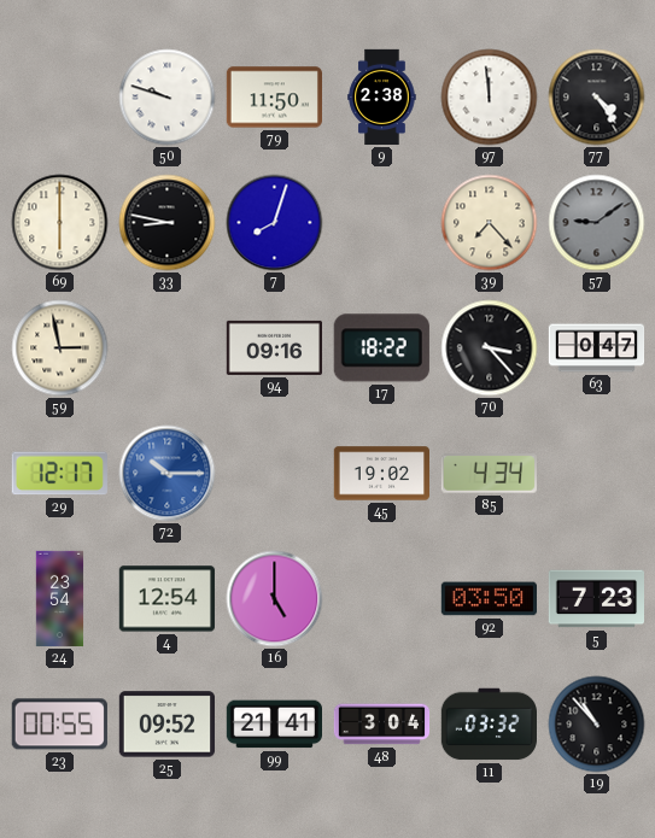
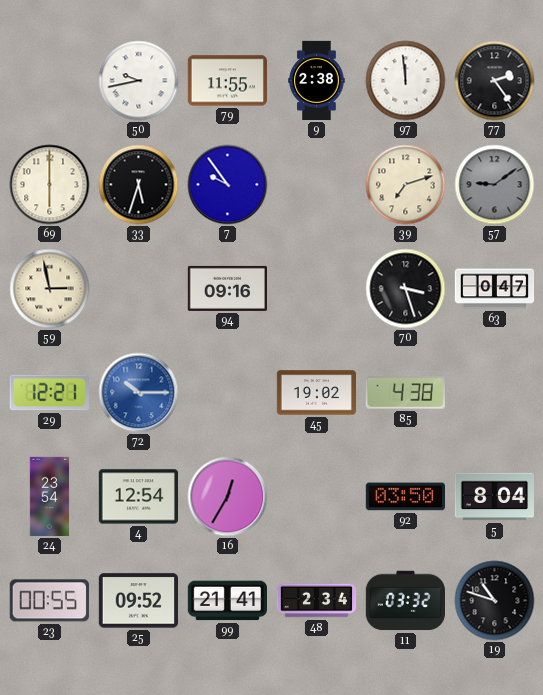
50: 9:48 -> 9:43
79: 11:50 -> 11:55
77: 4:24 -> 2:24
33: 8:47 -> 5:33
7: 8:03 -> 9:54
39: 7:23 -> 7:12
17: 18:22 -> none
70: 3:23 -> 3:27
29: 12:17 -> 12:21
85: 4:34 -> 4:38
16: 5:00 -> 12:35
5: 7:23 -> 8:04
48: 3:04 -> 2:34
19: 10:53 -> 10:48
